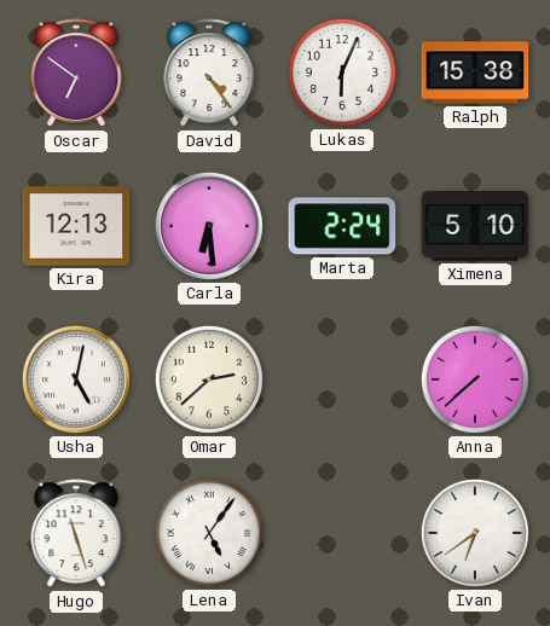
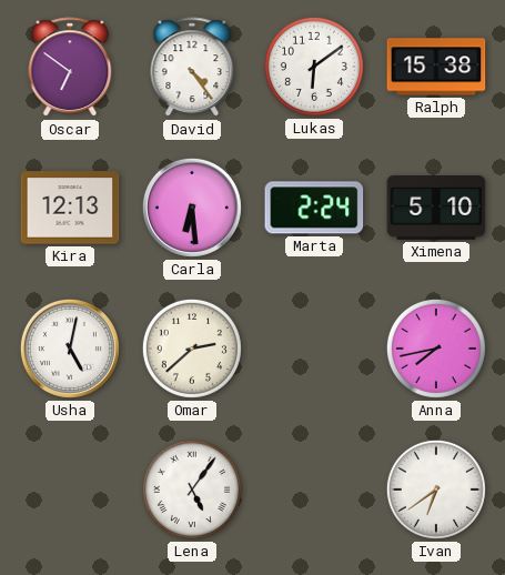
Lukas: 6:04 -> 6:09
Anna: 7:38 -> 7:43
Hugo: 11:27 -> none
